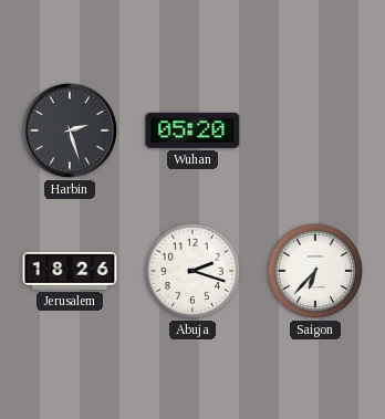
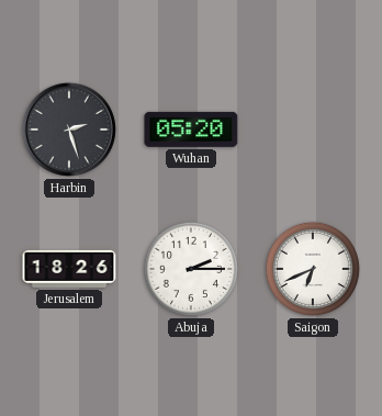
Abuja: 2:18 -> 2:15
Saigon: 6:37 -> 6:41
